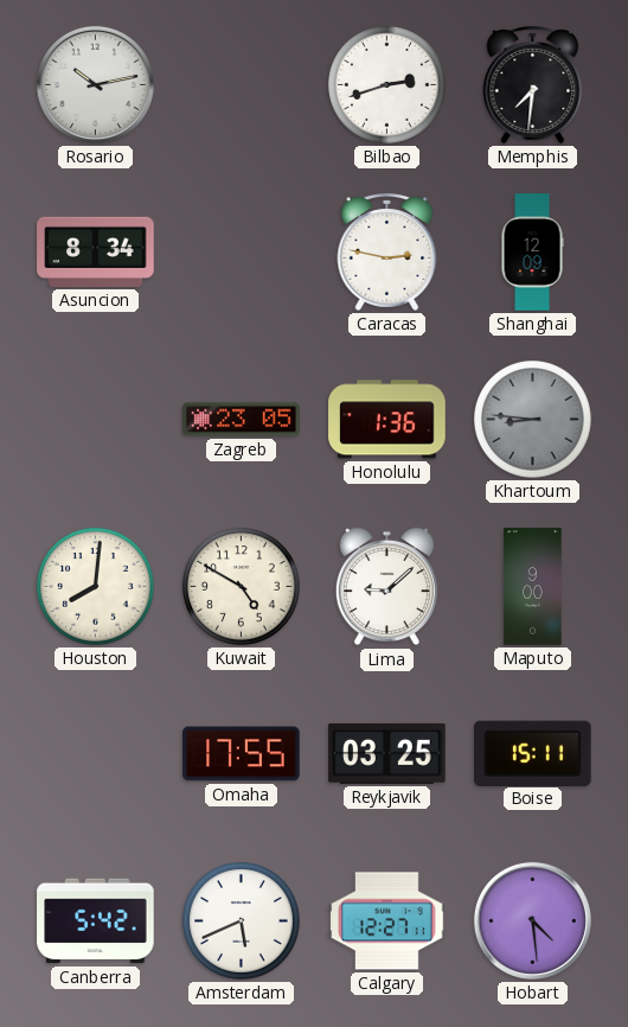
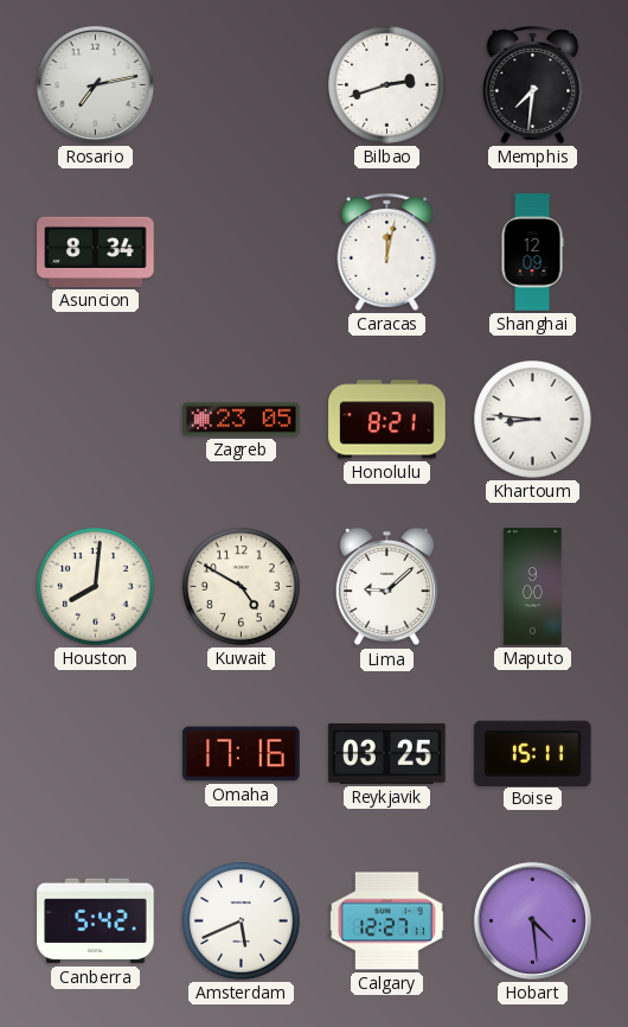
Rosario: 10:13 -> 7:13
Caracas: 2:47 -> 12:02
Honolulu: 1:36 -> 8:21
Khartoum dial: grey -> white
Omaha: 17:55 -> 17:16
